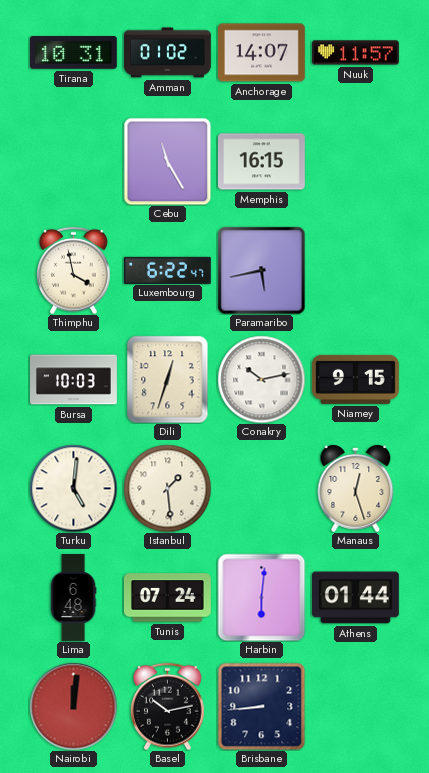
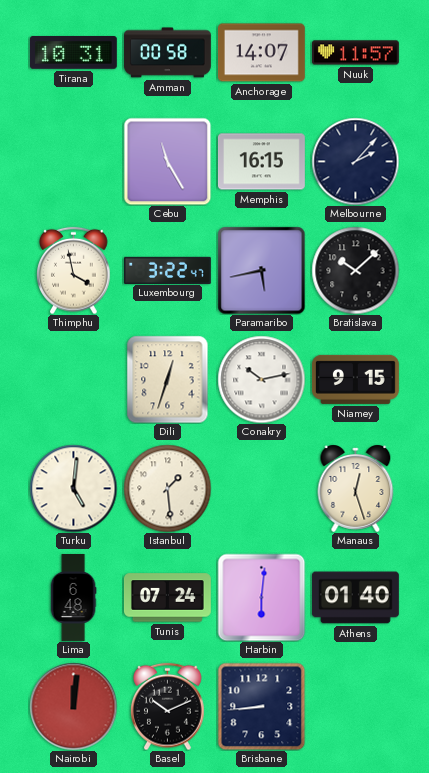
Amman: 01:02 -> 00:58
Melbourne: none -> 2:07
Luxembourg: 6:22 -> 3:22
Bratislava: none -> 10:08
Bursa: 10:03 -> none
Athens: 01:44 -> 01:40
Basel: 10:13 -> 10:11
